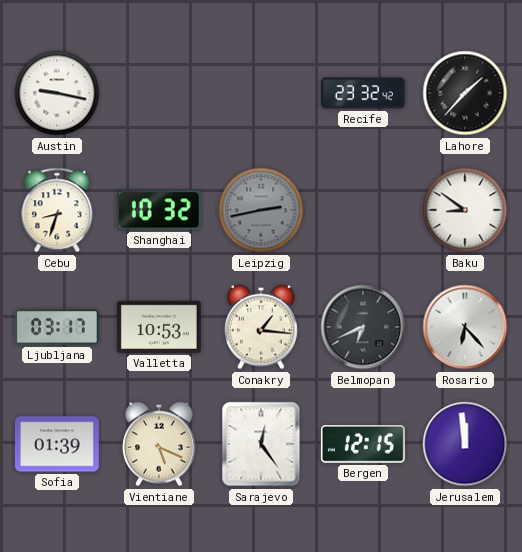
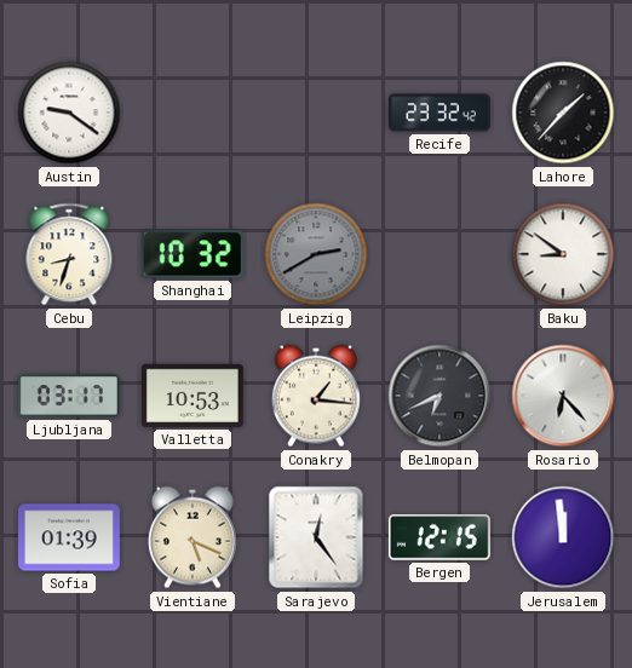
Austin: 9:17 -> 9:21
Leipzig: 2:43 -> 2:40
